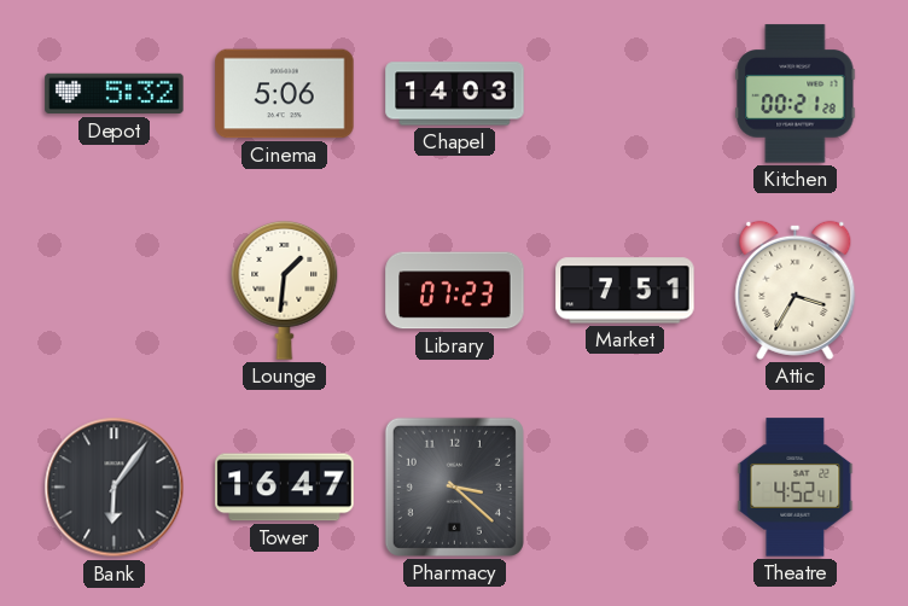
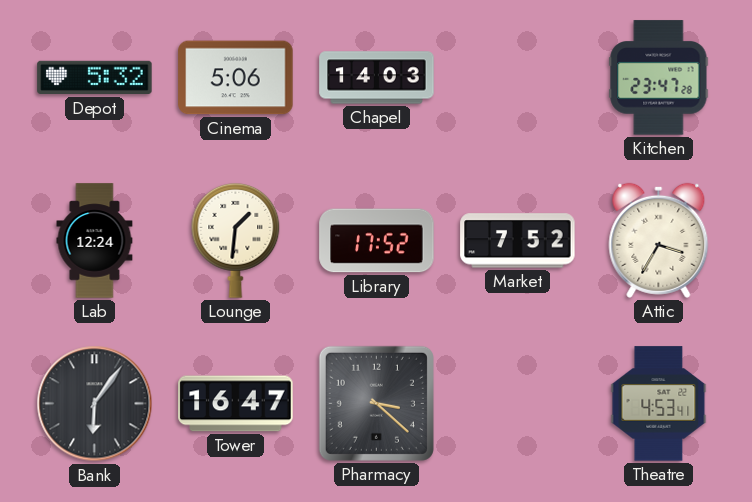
Kitchen: 00:21 -> 23:47
Lab: none -> 12:24
Library: 07:23 -> 17:52
Market: 7:51 -> 7:52
Theatre: 4:52 -> 4:53
